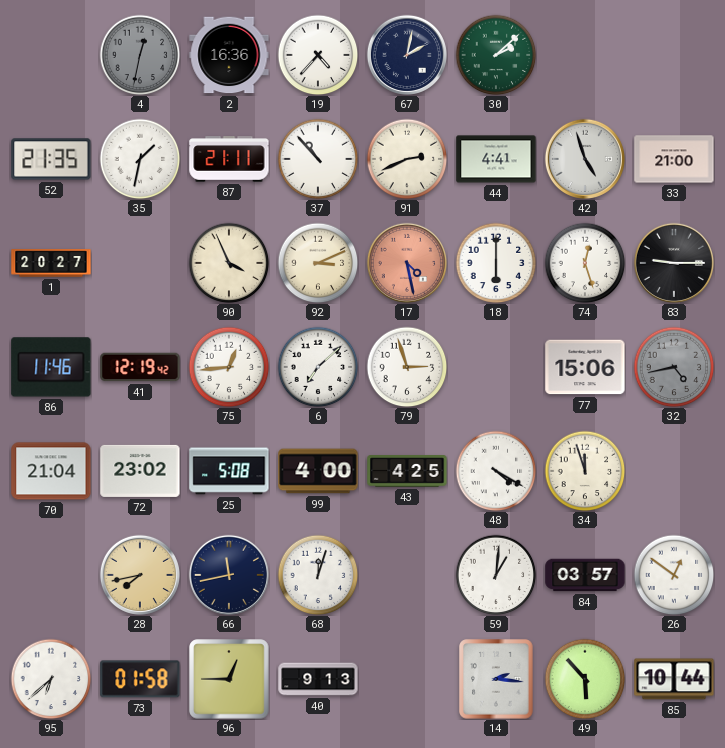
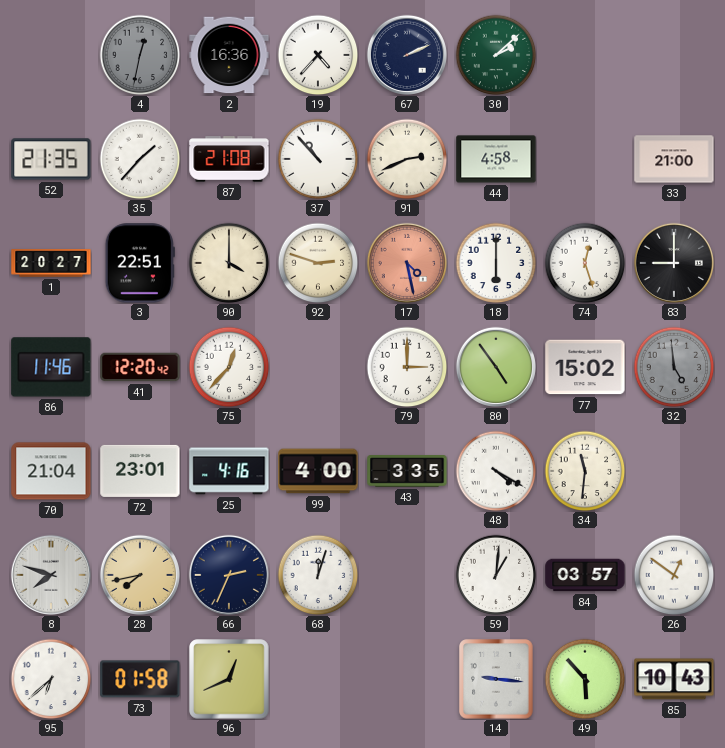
67: 2:02 -> 2:11
35: 1:32 -> 1:37
87: 21:11 -> 21:08
44: 4:41 -> 4:58
42: 4:57 -> none
3: none -> 22:51
90: 3:56 -> 4:00
92: 3:11 -> 2:48
83: 9:15 -> 9:00
41: 12:19 -> 12:20
75: 12:44 -> 12:37
6: 7:08 -> none
79: 2:57 -> 3:00
80: none -> 4:54
77: 15:06 -> 15:02
32: 4:43 -> 4:59
72: 23:02 -> 23:01
25: 5:08 -> 4:16
43: 4:25 -> 3:35
34: 11:57 -> 11:31
8: none -> 7:48
66: 11:43 -> 2:34
96: 12:45 -> 12:41
40: 9:13 -> none
14: 2:16 -> 9:16
85: 10:44 -> 10:43
